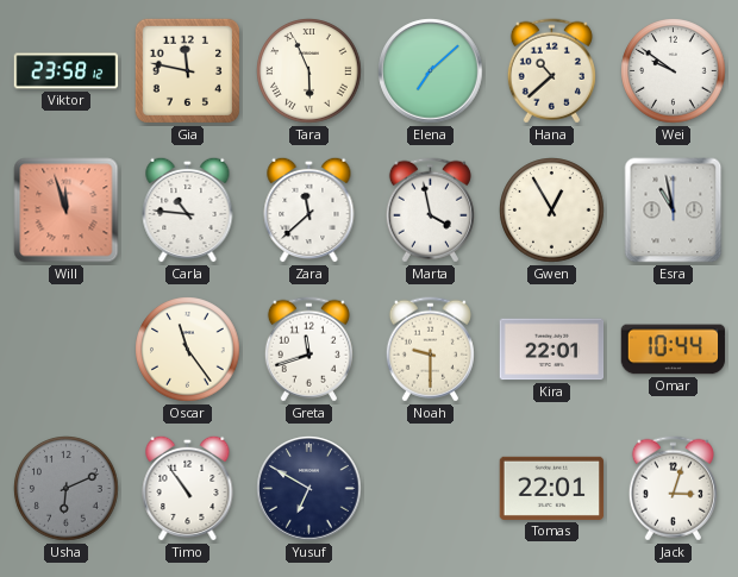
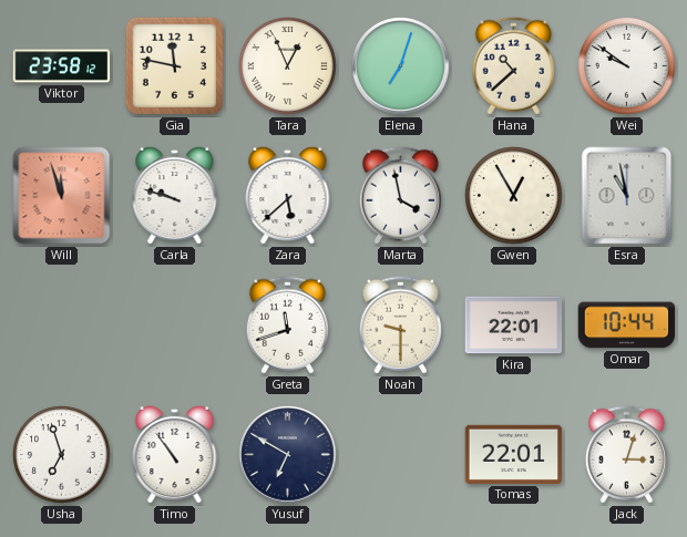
Tara: 5:56 -> 12:56
Elena: 7:08 -> 7:03
Carla: 10:46 -> 9:48
Zara: 11:38 -> 5:38
Oscar: 11:24 -> none
Usha: 6:11 -> 6:57
Usha dial: grey -> white
